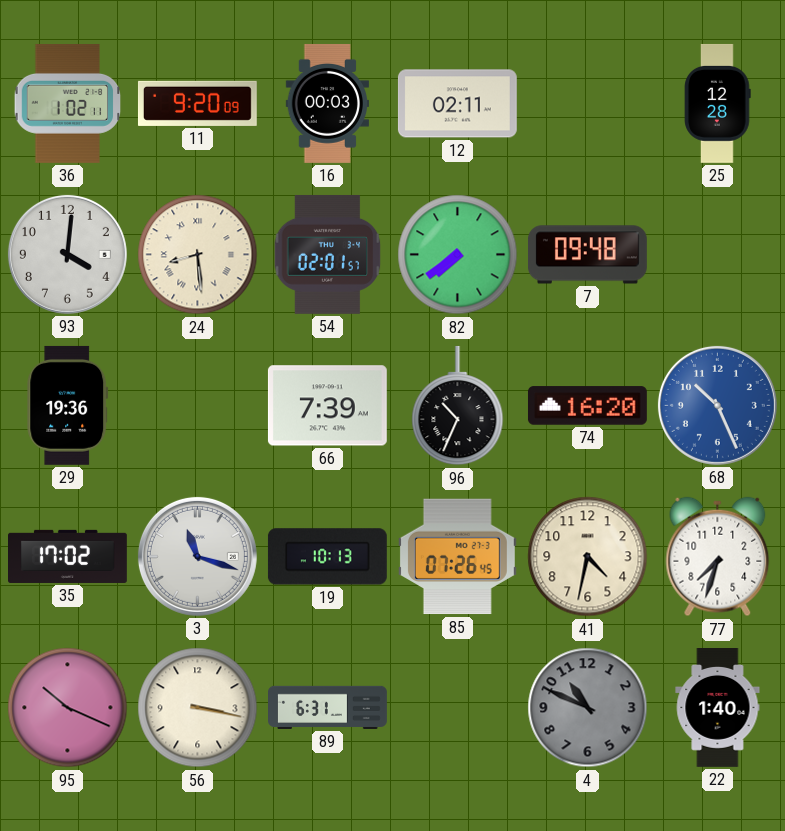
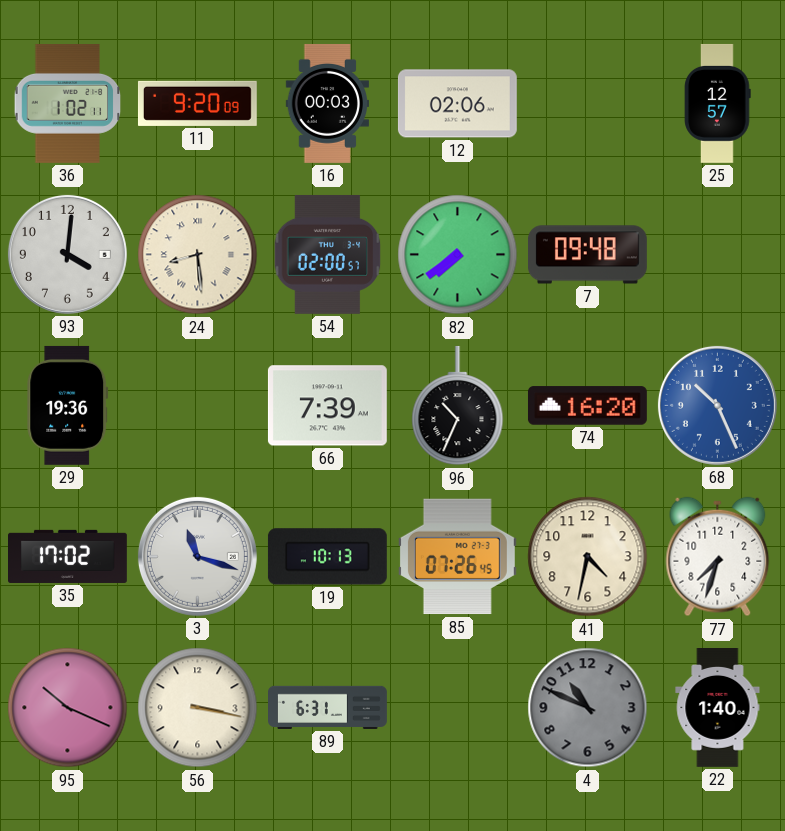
12: 02:11 -> 02:06
25: 12:28 -> 12:57
54: 02:01 -> 02:00
